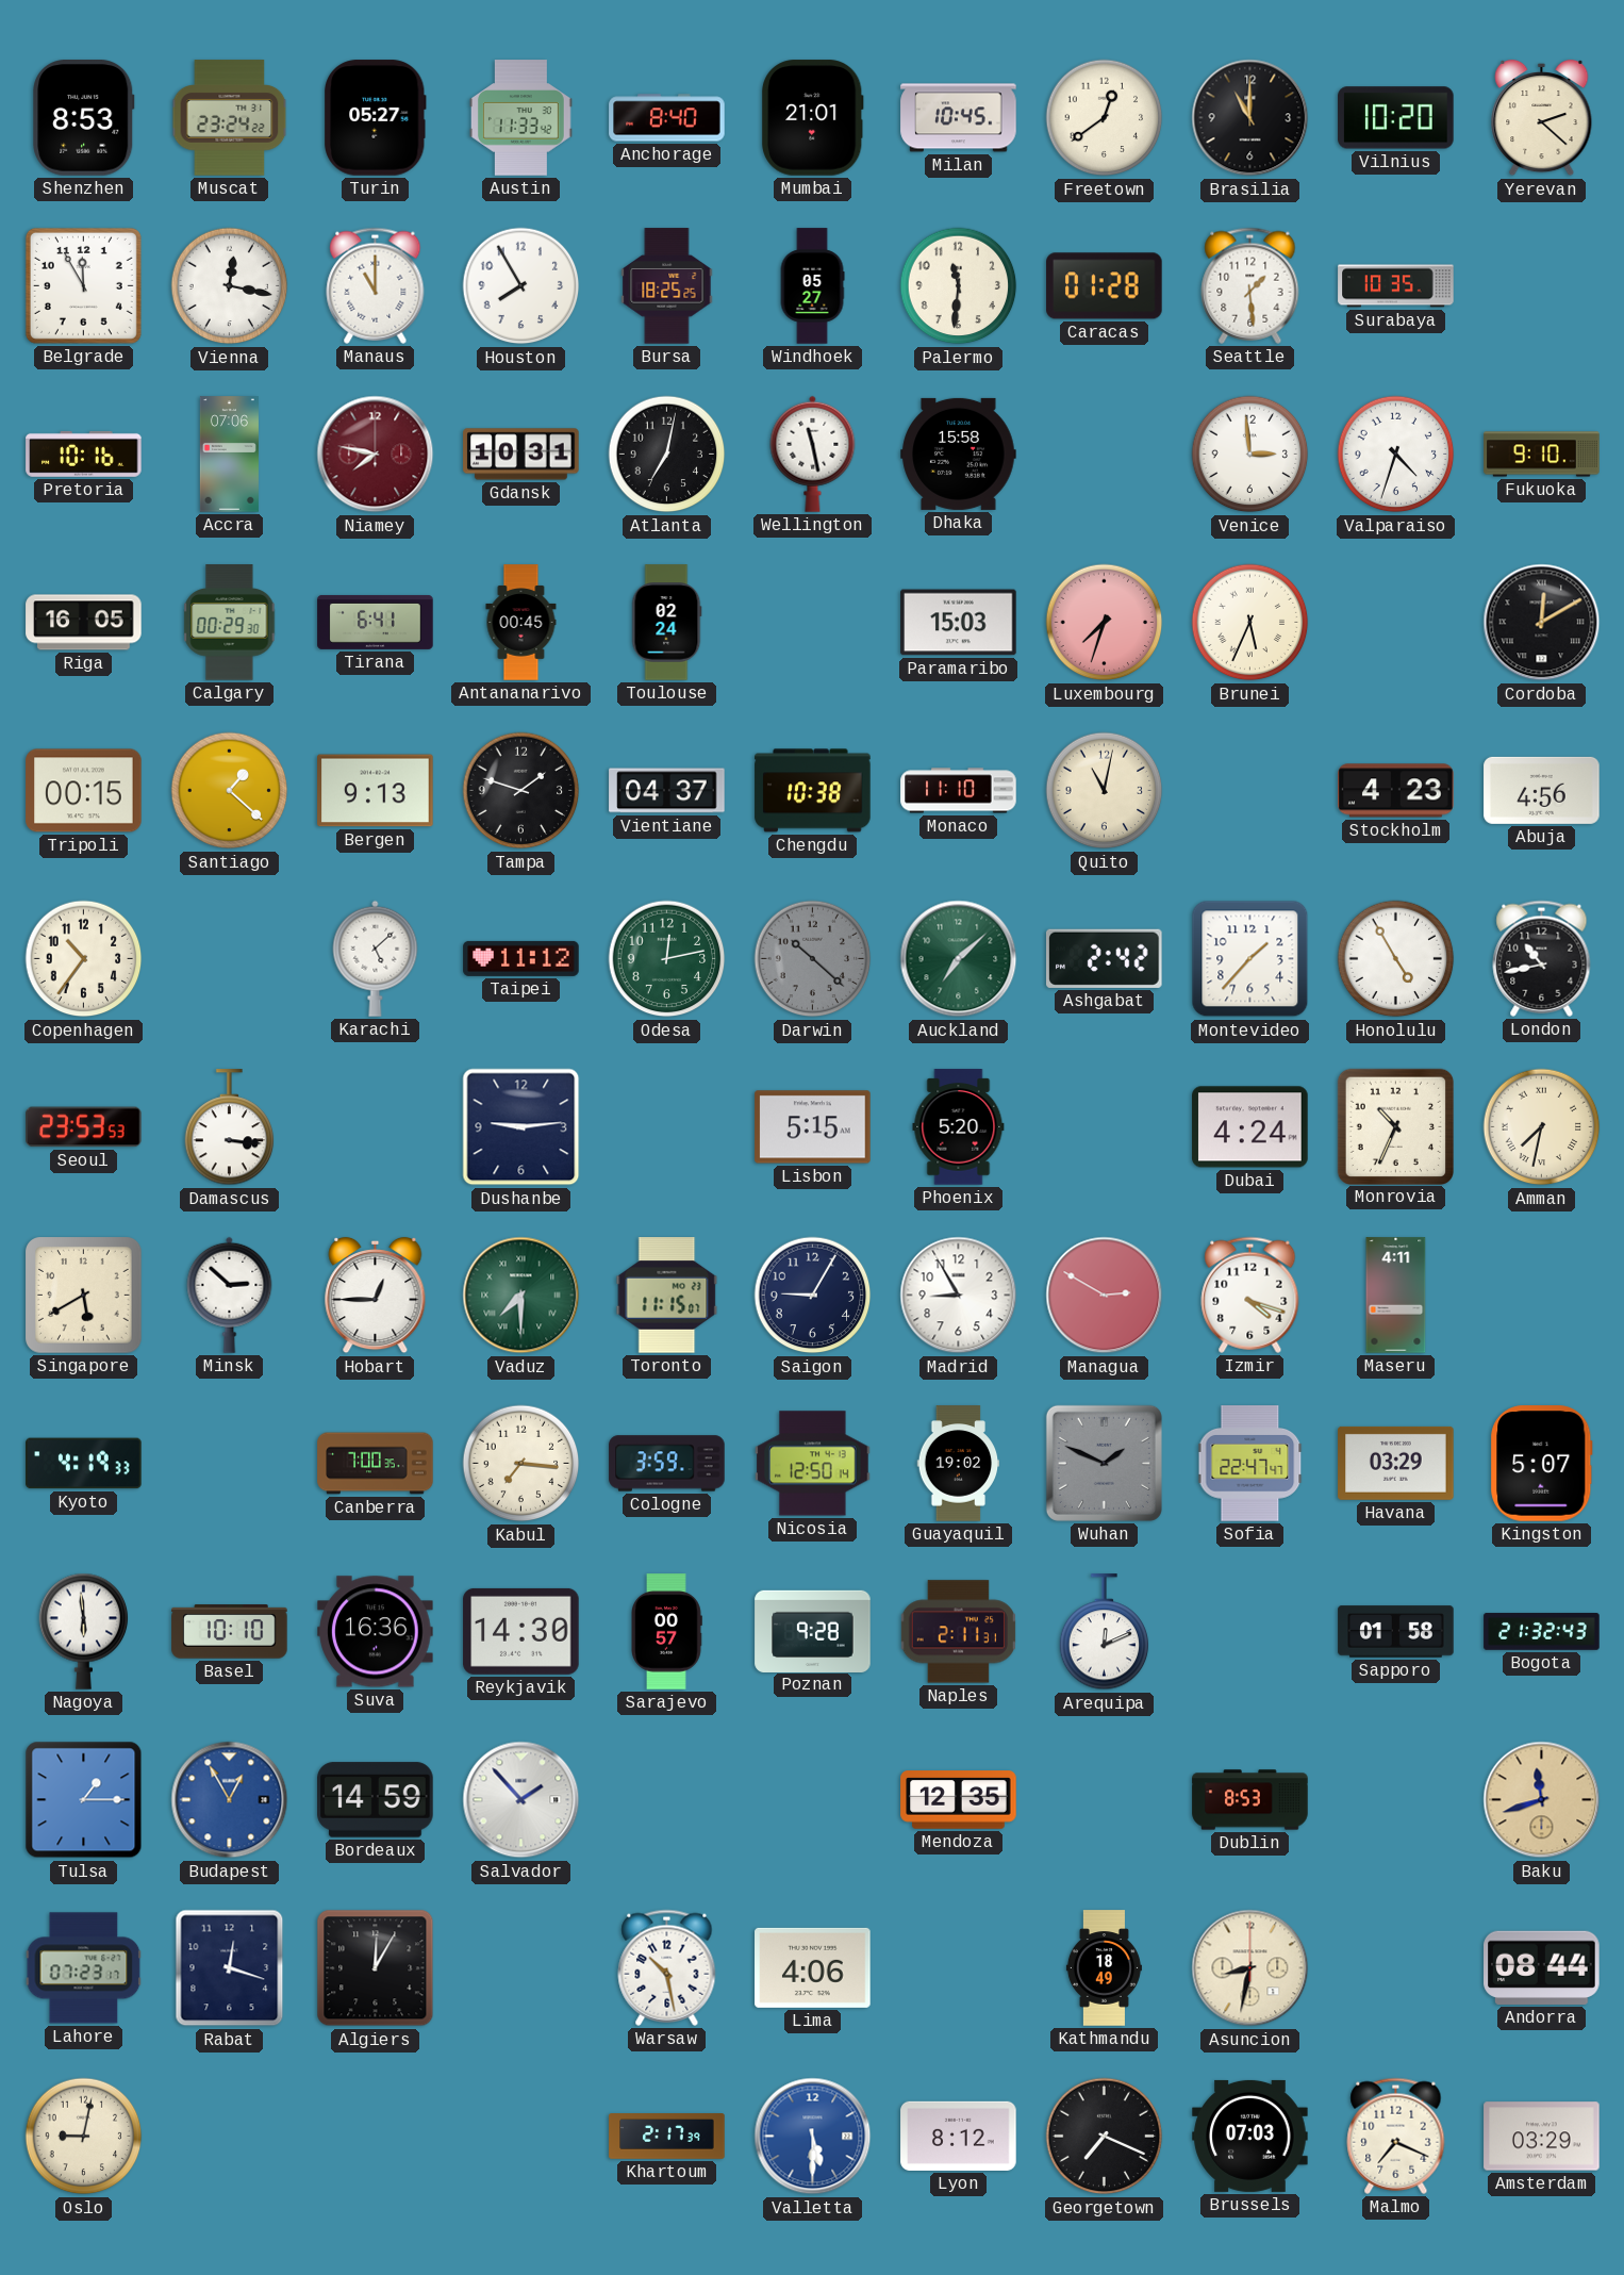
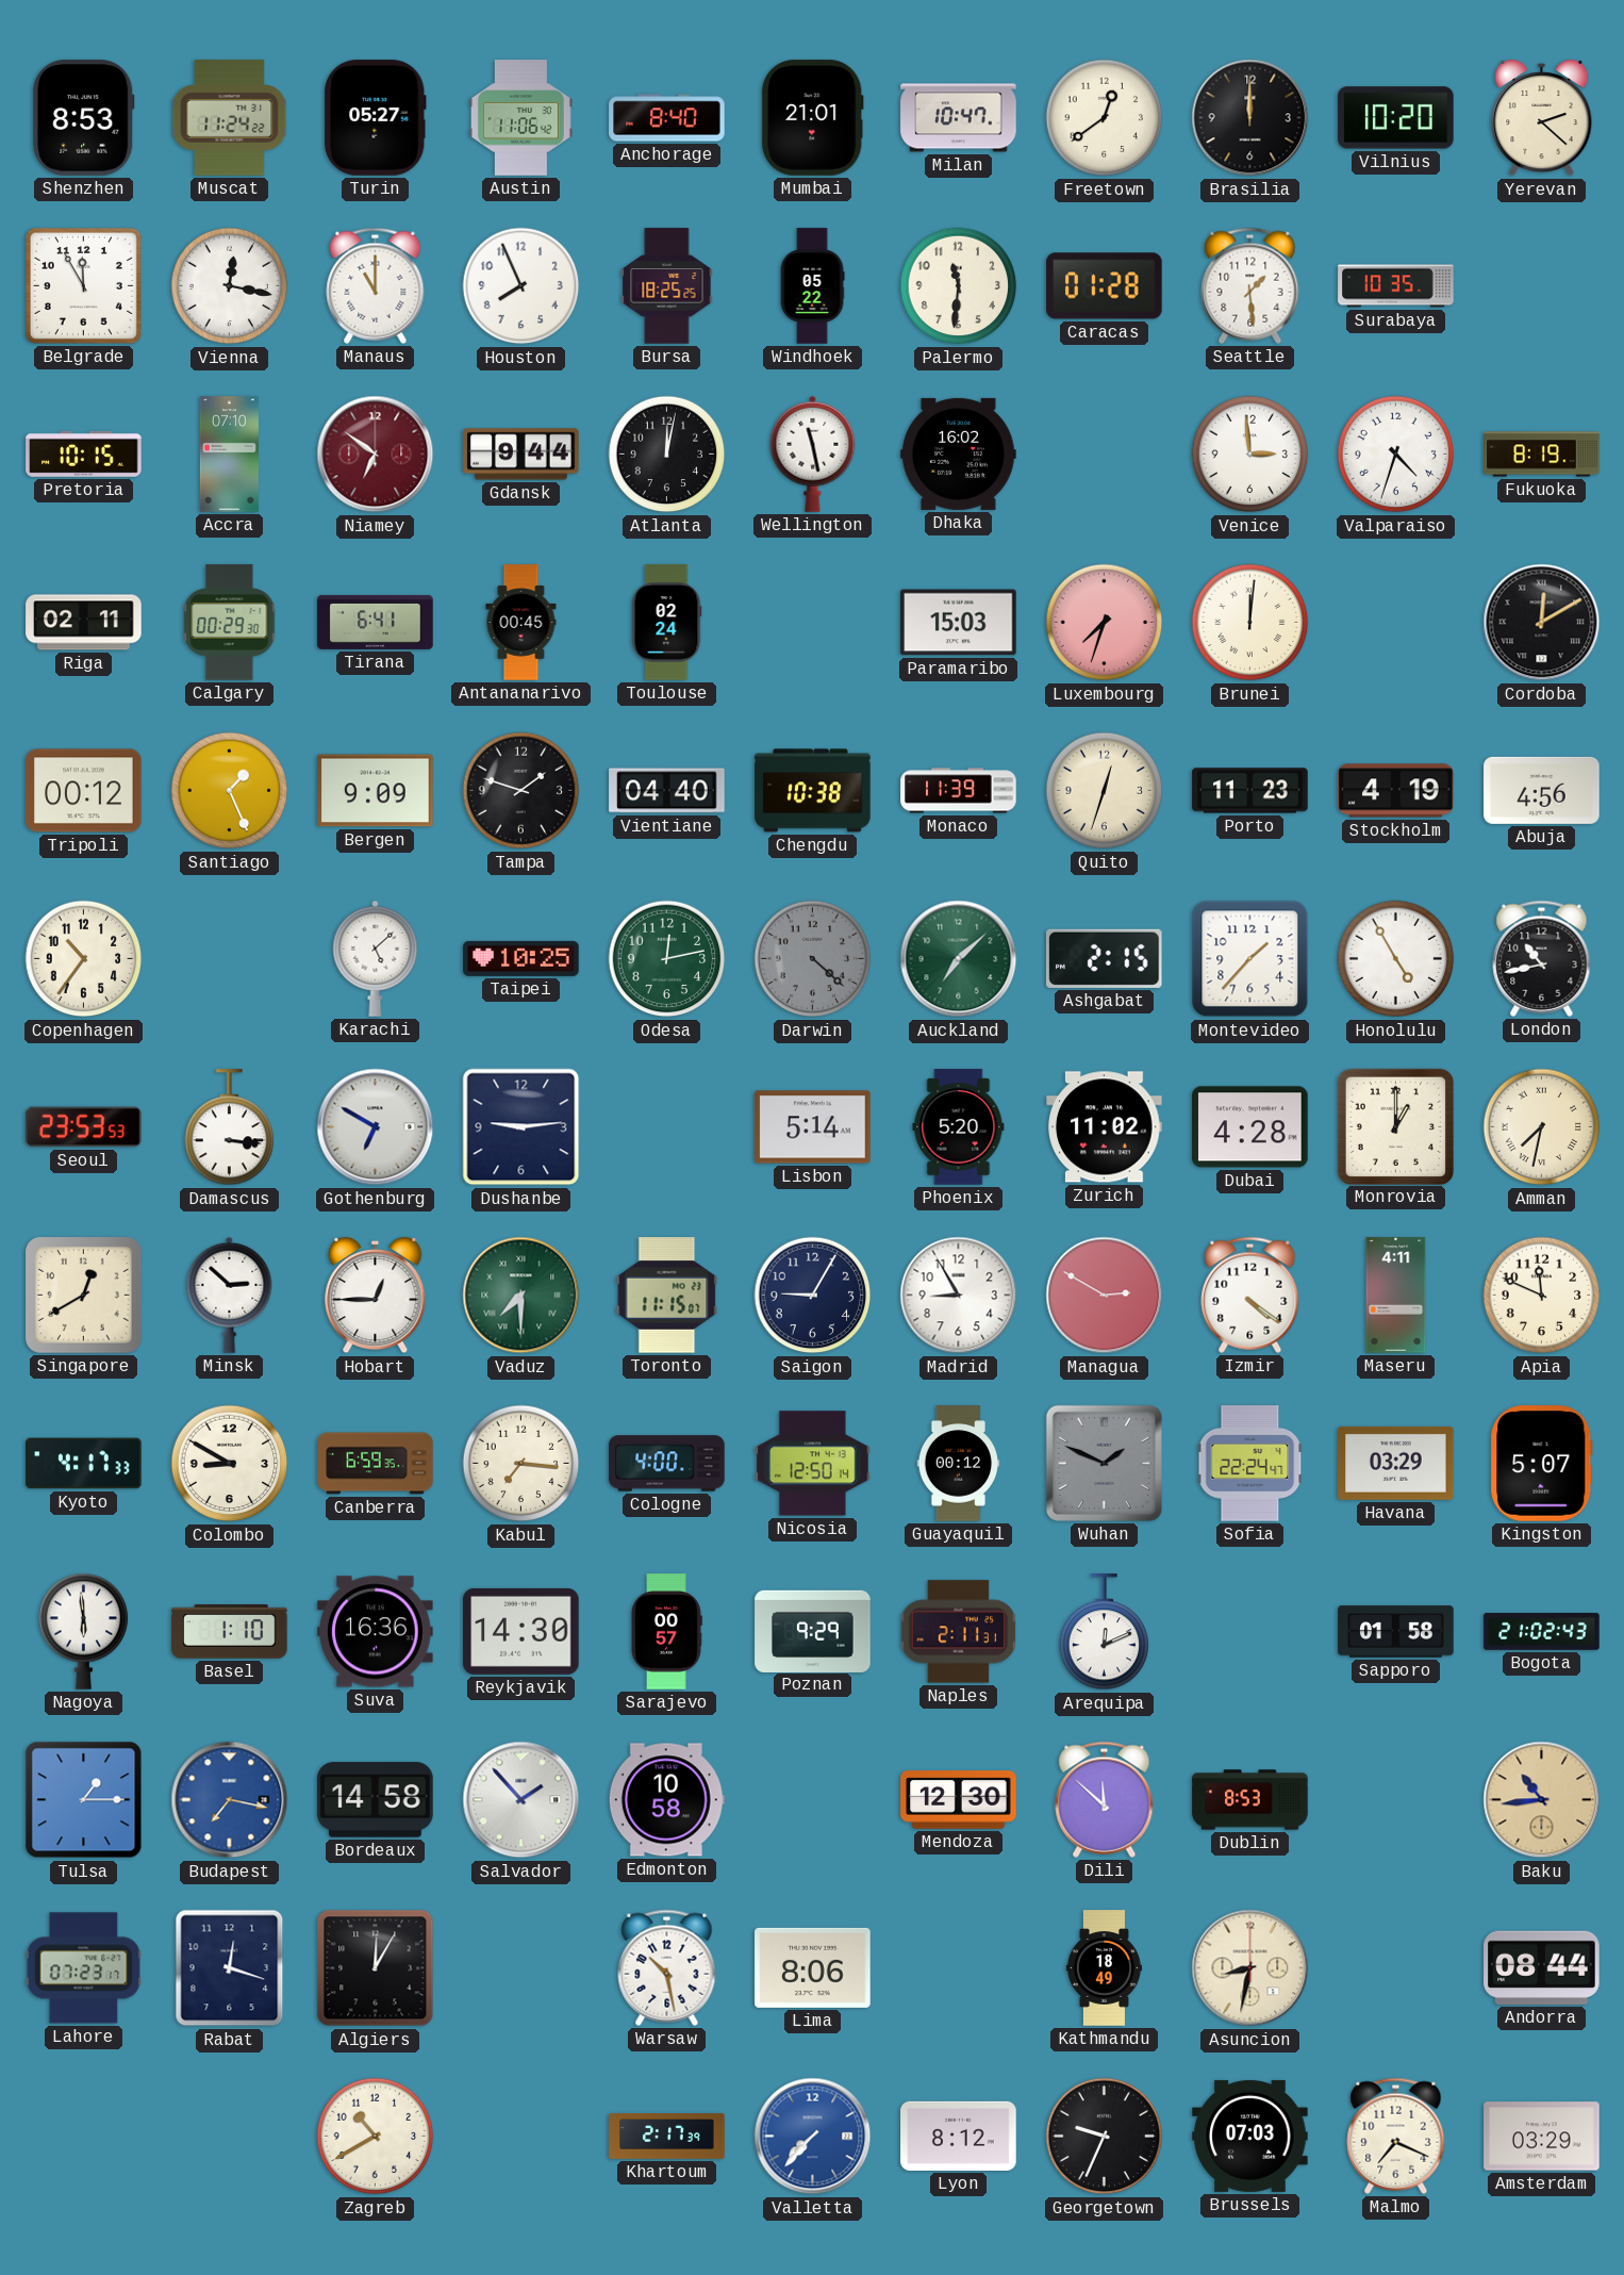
Muscat: 23:24 -> 11:24
Austin: 11:33 -> 11:06
Milan: 10:45 -> 10:47
Brasilia: 11:00 -> 12:00
Houston: 7:55 -> 7:56
Windhoek: 05:27 -> 05:22
Pretoria: 10:16 -> 10:15
Accra: 07:06 -> 07:10
Niamey: 7:47 -> 6:51
Gdansk: 10:31 -> 9:44
Atlanta: 7:02 -> 12:02
Dhaka: 15:58 -> 16:02
Fukuoka: 9:10 -> 8:19
Riga: 16:05 -> 02:11
Brunei: 5:34 -> 12:01
Tripoli: 00:15 -> 00:12
Santiago: 1:22 -> 1:26
Bergen: 9:13 -> 9:09
Vientiane: 04:37 -> 04:40
Monaco: 11:10 -> 11:39
Quito: 11:02 -> 12:33
Porto: none -> 11:23
Stockholm: 4:23 -> 4:19
Taipei: 11:12 -> 10:25
Darwin: 10:22 -> 4:22
Ashgabat: 2:42 -> 2:15
Gothenburg: none -> 6:50
Lisbon: 5:15 -> 5:14
Zurich: none -> 11:02
Dubai: 4:24 -> 4:28
Monrovia: 10:34 -> 1:00
Singapore: 5:40 -> 12:40
Izmir: 4:18 -> 4:21
Apia: none -> 11:49
Kyoto: 4:19 -> 4:17
Colombo: none -> 8:50
Canberra: 7:00 -> 6:59
Cologne: 3:59 -> 4:00
Guayaquil: 19:02 -> 00:12
Sofia: 22:47 -> 22:24
Basel: 10:10 -> 1:10
Poznan: 9:28 -> 9:29
Bogota: 21:32 -> 21:02
Budapest: 12:55 -> 7:17
Bordeaux: 14:59 -> 14:58
Edmonton: none -> 10:58
Mendoza: 12:35 -> 12:30
Dili: none -> 11:52
Baku: 11:42 -> 10:44
Lima: 4:06 -> 8:06
Oslo: 9:02 -> none
Zagreb: none -> 10:40
Valletta: 5:30 -> 7:37
Georgetown: 7:19 -> 9:34
